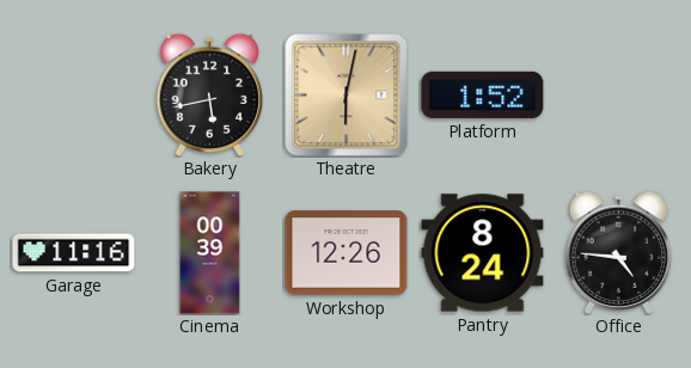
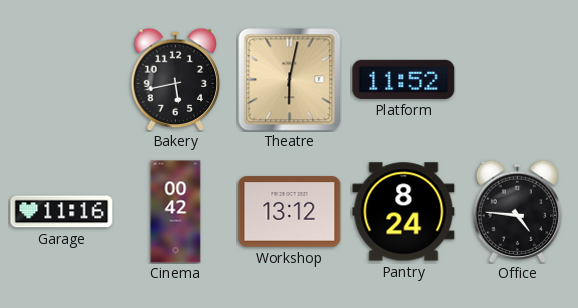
Platform: 1:52 -> 11:52
Cinema: 00:39 -> 00:42
Workshop: 12:26 -> 13:12
